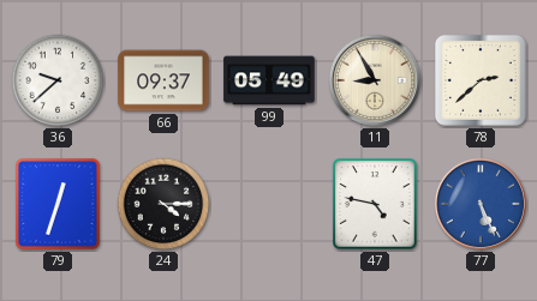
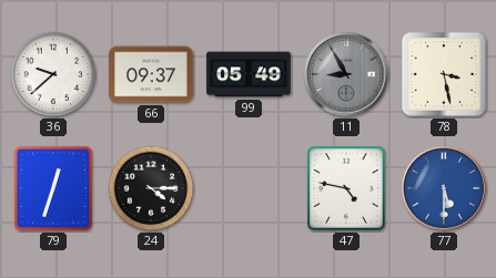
11 dial: cream -> grey
78: 2:38 -> 3:28
77: 5:26 -> 5:30
